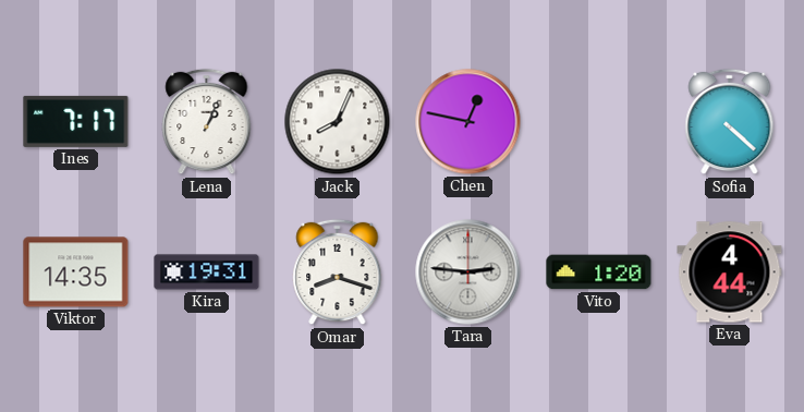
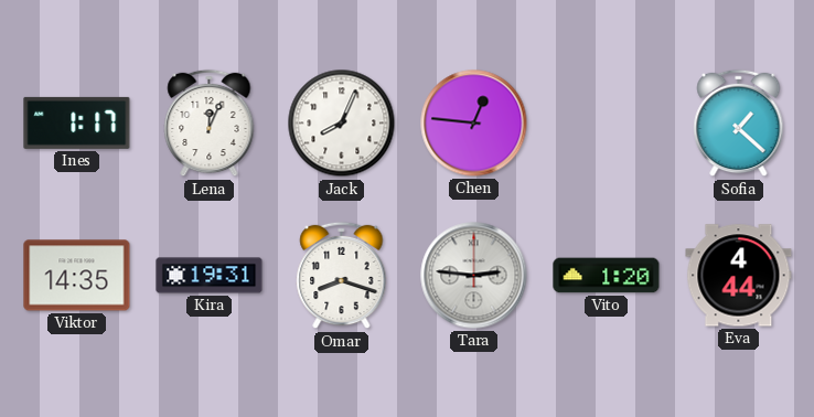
Ines: 7:17 -> 1:17
Lena: 1:04 -> 12:04
Chen: 12:47 -> 12:46
Sofia: 4:22 -> 1:22
